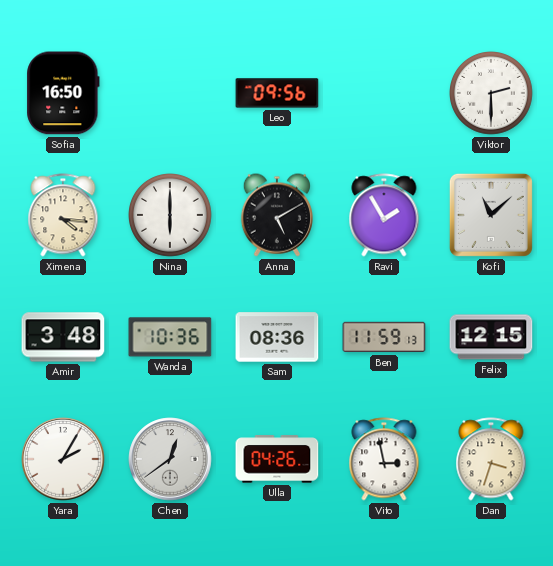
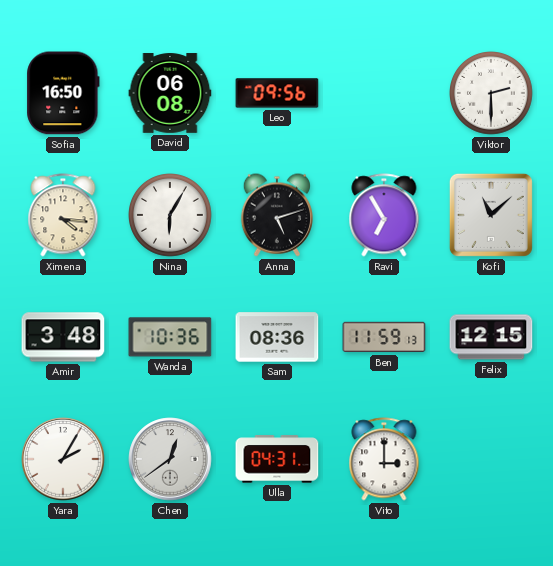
David: none -> 06:08
Nina: 6:00 -> 6:05
Anna: 5:10 -> 5:12
Ravi: 1:55 -> 6:55
Ulla: 04:26 -> 04:31
Vito: 2:58 -> 3:00
Dan: 3:33 -> none
